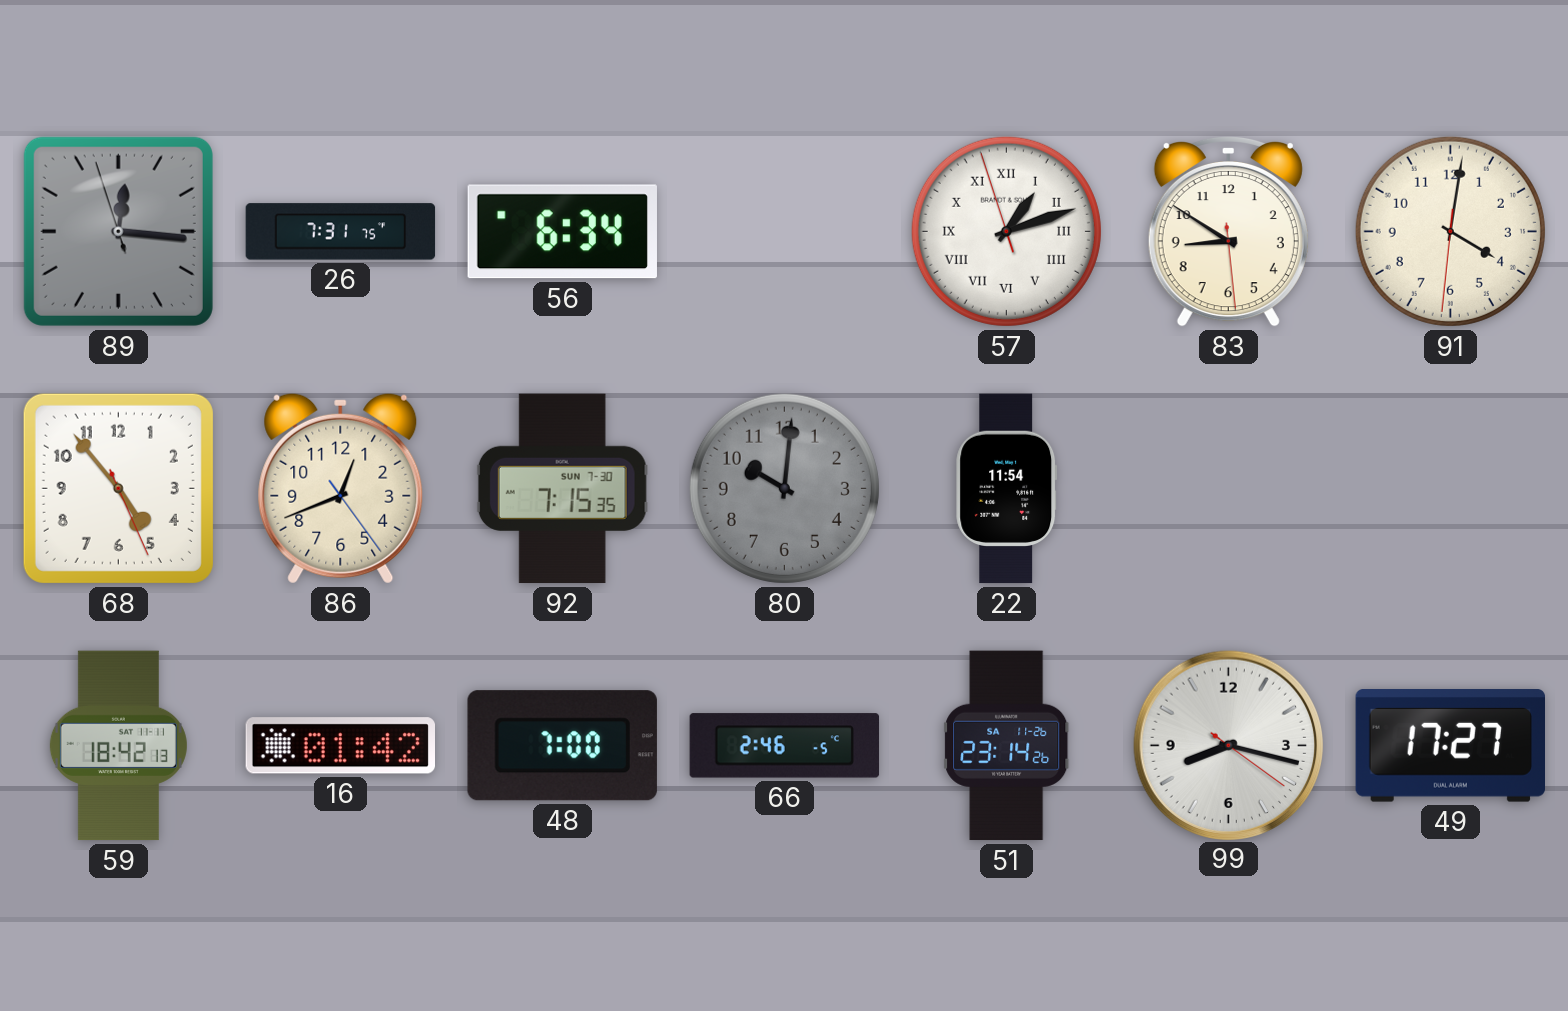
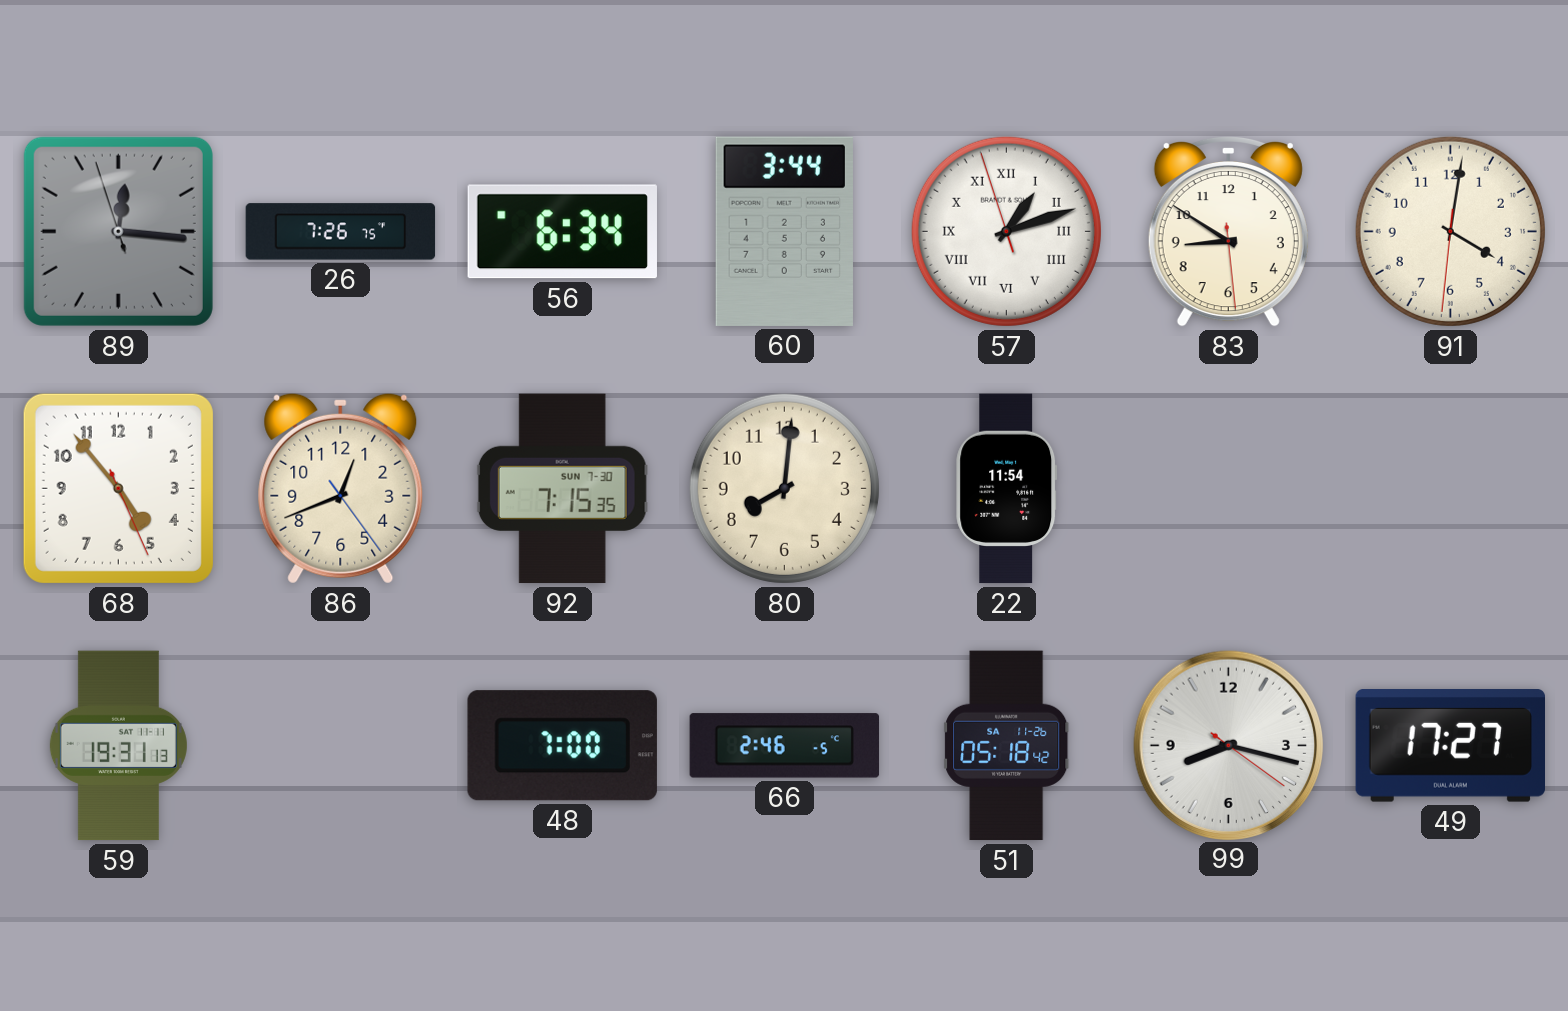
26: 7:31 -> 7:26
60: none -> 3:44
80: 10:01 -> 8:01
80 dial: grey -> cream
59: 18:42 -> 19:31
16: 01:42 -> none
51: 23:14 -> 05:18
